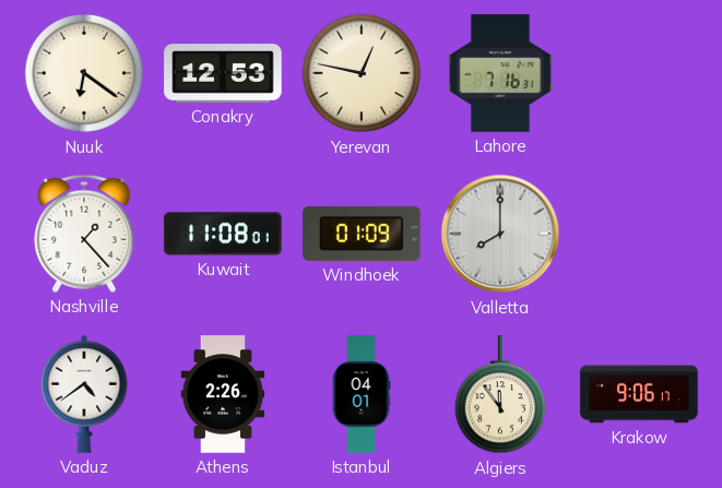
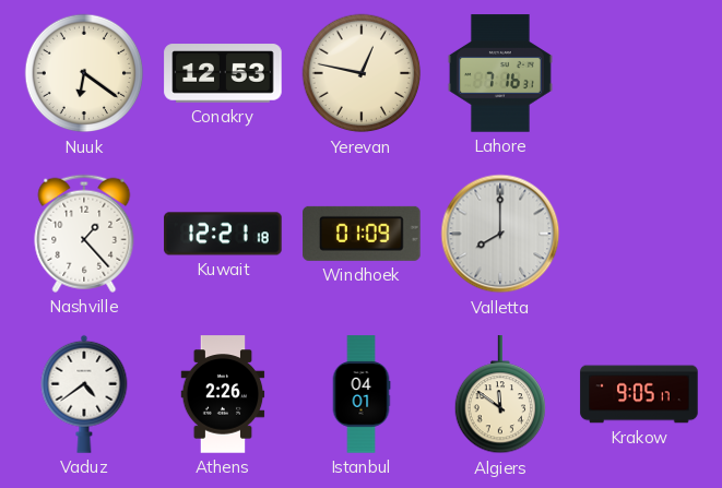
Kuwait: 11:08 -> 12:21
Algiers: 11:54 -> 11:51
Krakow: 9:06 -> 9:05
